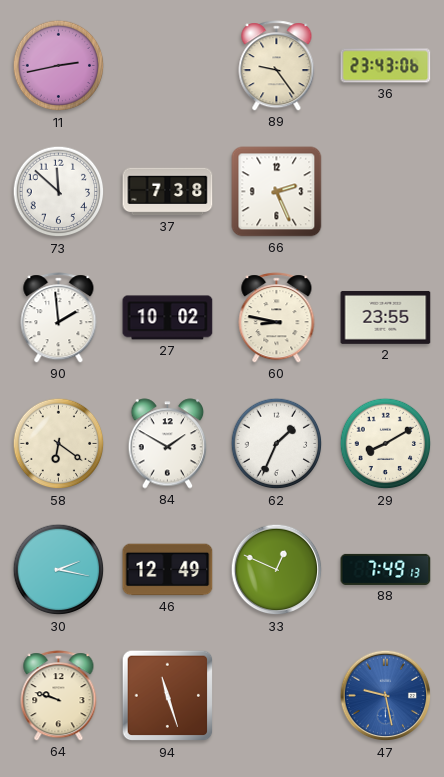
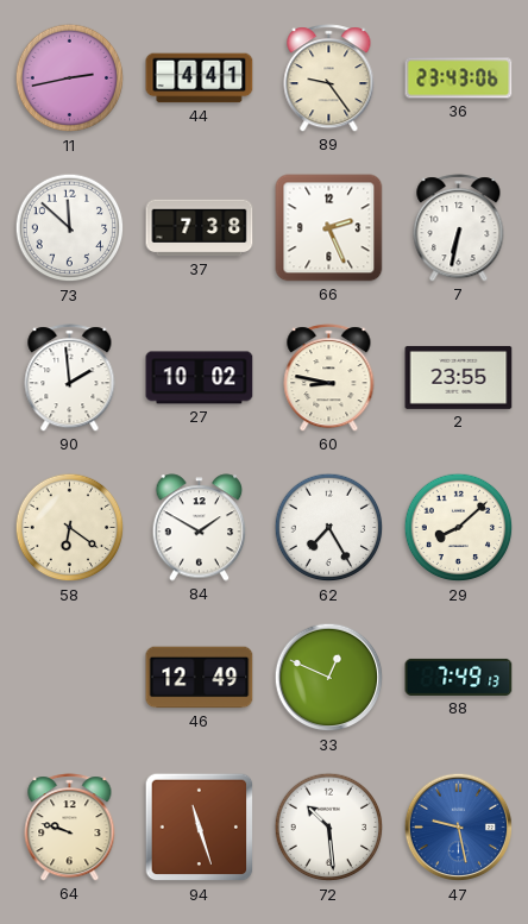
44: none -> 4:41
7: none -> 6:32
62: 1:34 -> 7:25
29: 8:10 -> 8:08
30: 2:17 -> none
72: none -> 10:29
